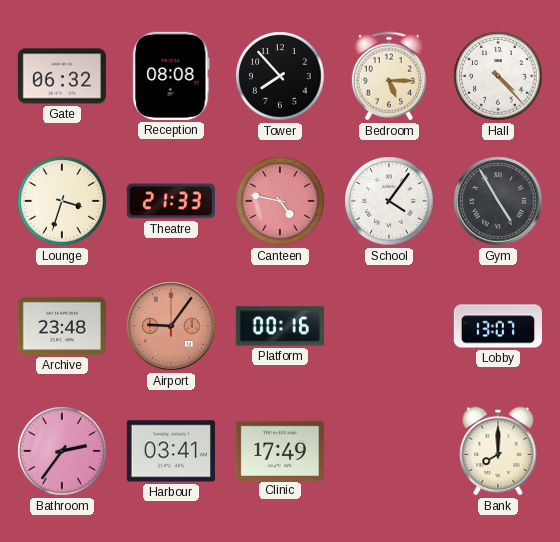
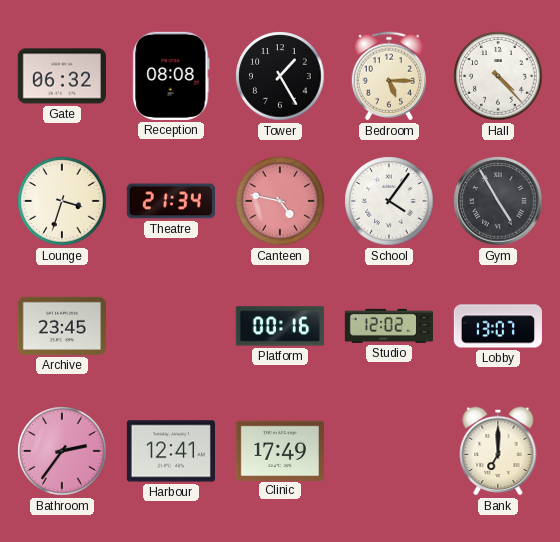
Tower: 7:53 -> 1:25
Theatre: 21:33 -> 21:34
Archive: 23:48 -> 23:45
Airport: 9:06 -> none
Studio: none -> 12:02
Harbour: 03:41 -> 12:41
Bank: 8:00 -> 7:00
